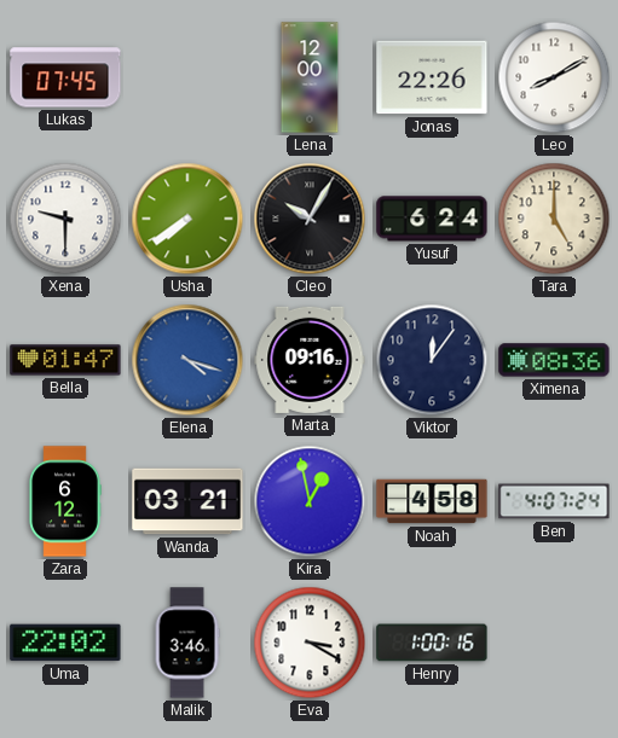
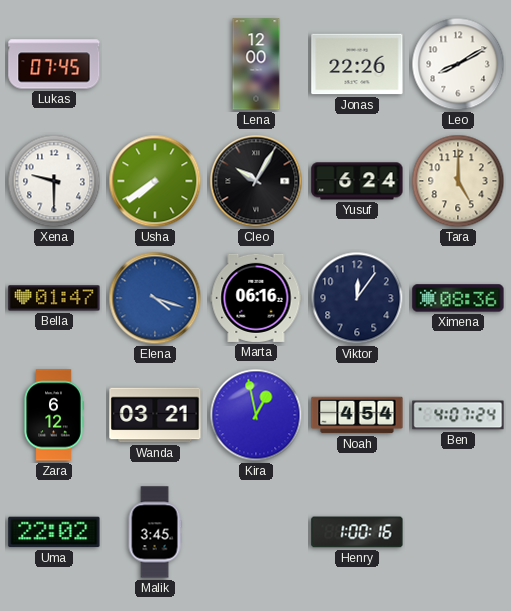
Marta: 09:16 -> 06:16
Noah: 4:58 -> 4:54
Malik: 3:46 -> 3:45
Eva: 3:20 -> none
